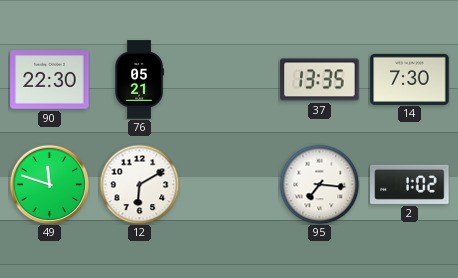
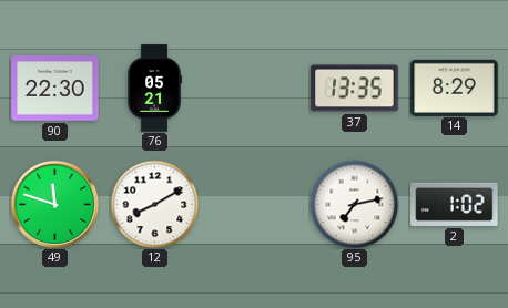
14: 7:30 -> 8:29
12: 6:10 -> 8:10
95: 7:16 -> 7:13
